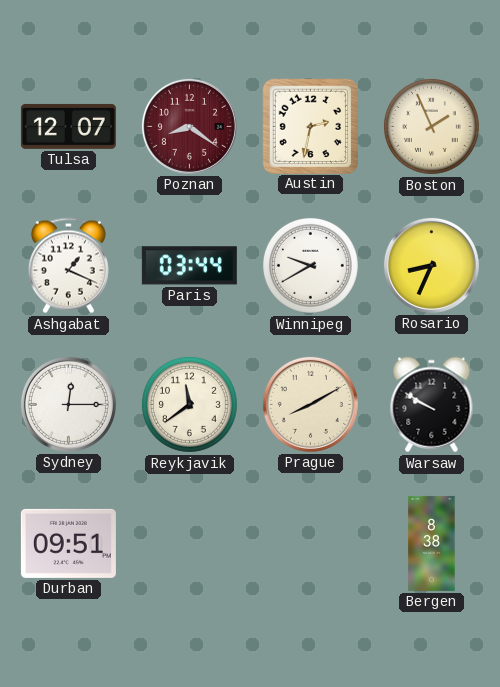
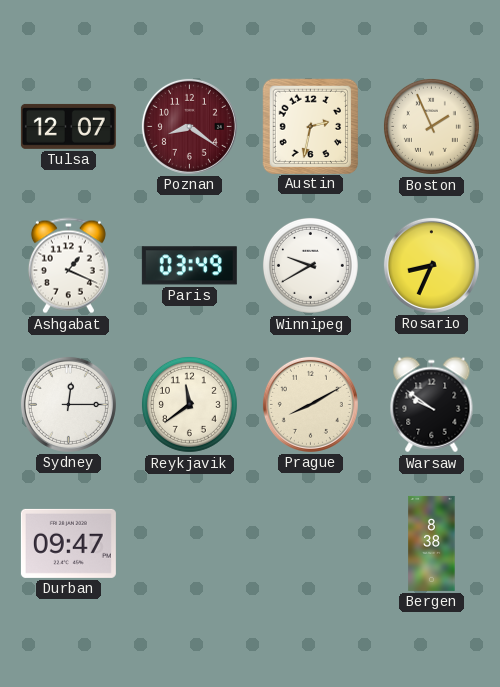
Paris: 03:44 -> 03:49
Warsaw: 9:50 -> 9:51
Durban: 09:51 -> 09:47
